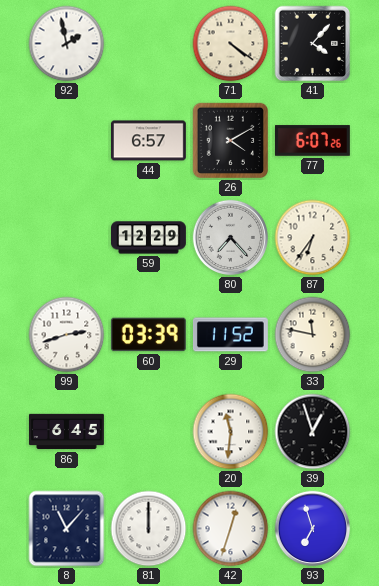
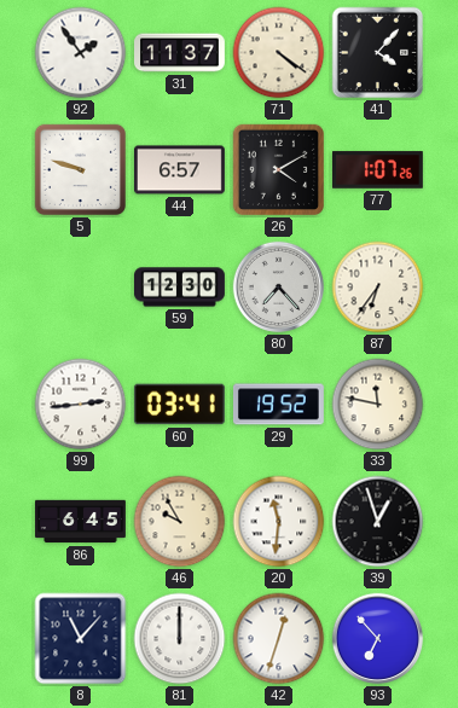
92: 1:58 -> 1:54
31: none -> 11:37
5: none -> 9:48
77: 6:07 -> 1:07
59: 12:29 -> 12:30
99: 2:42 -> 2:44
60: 03:39 -> 03:41
29: 11:52 -> 19:52
46: none -> 9:55
93: 6:57 -> 6:53
